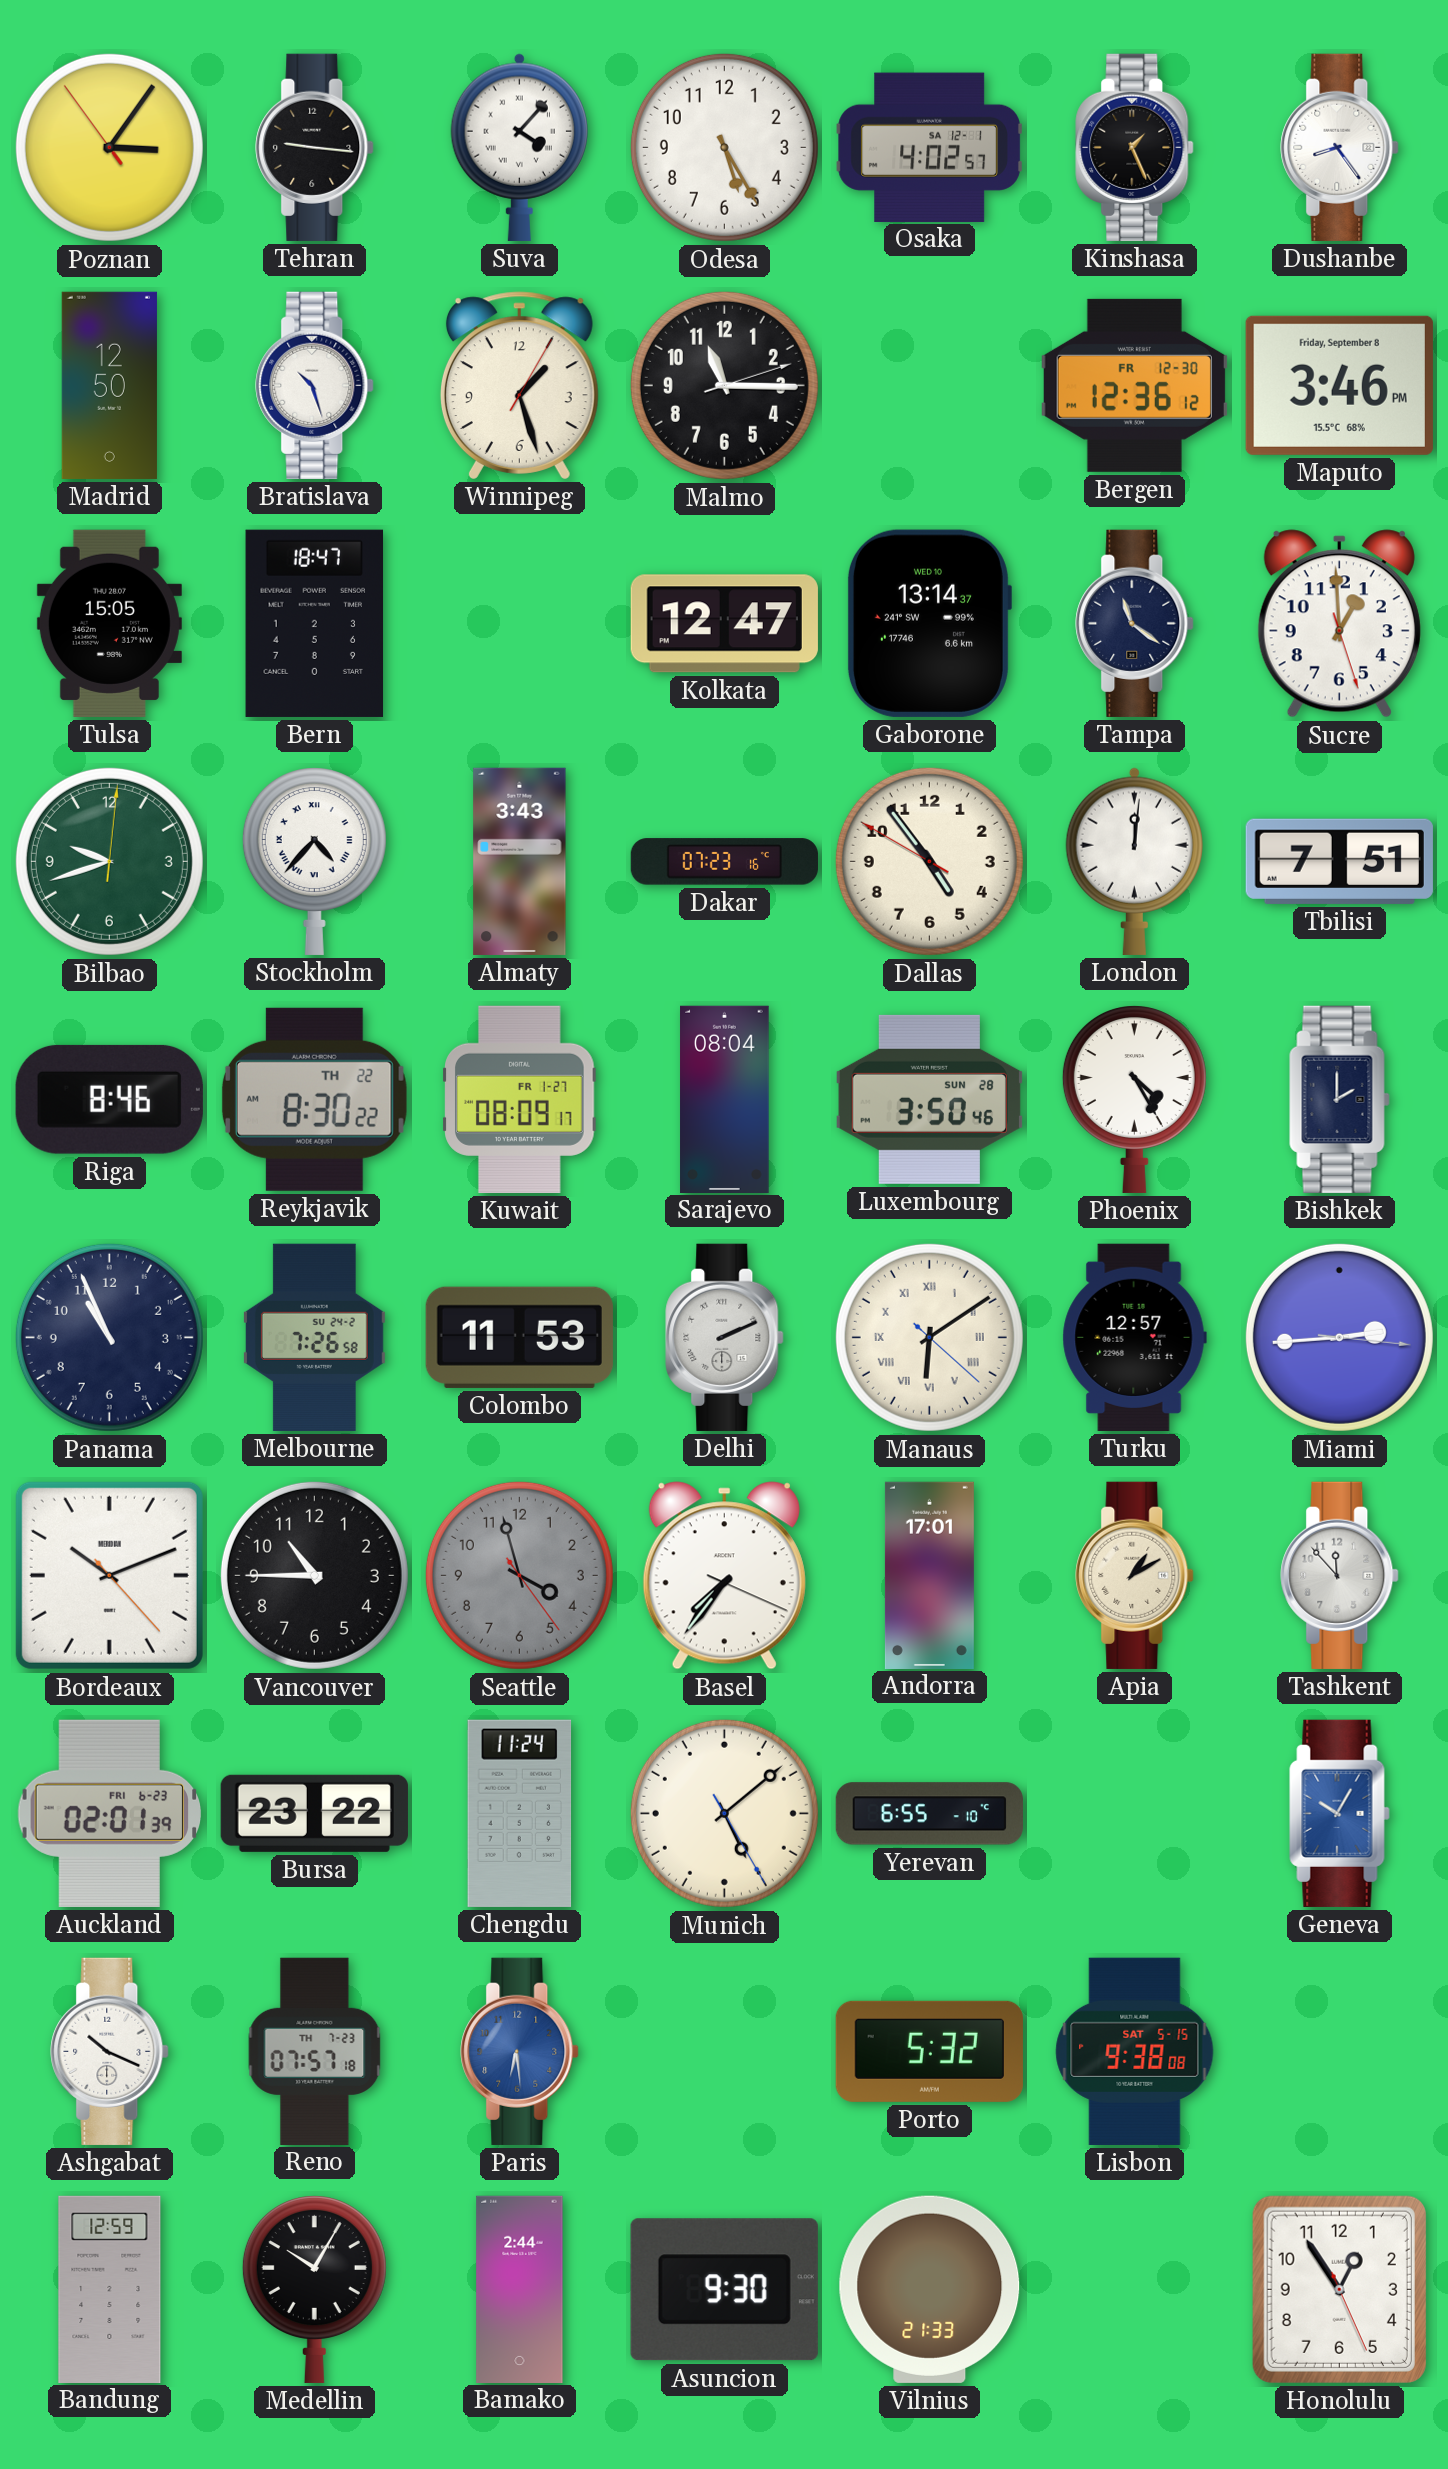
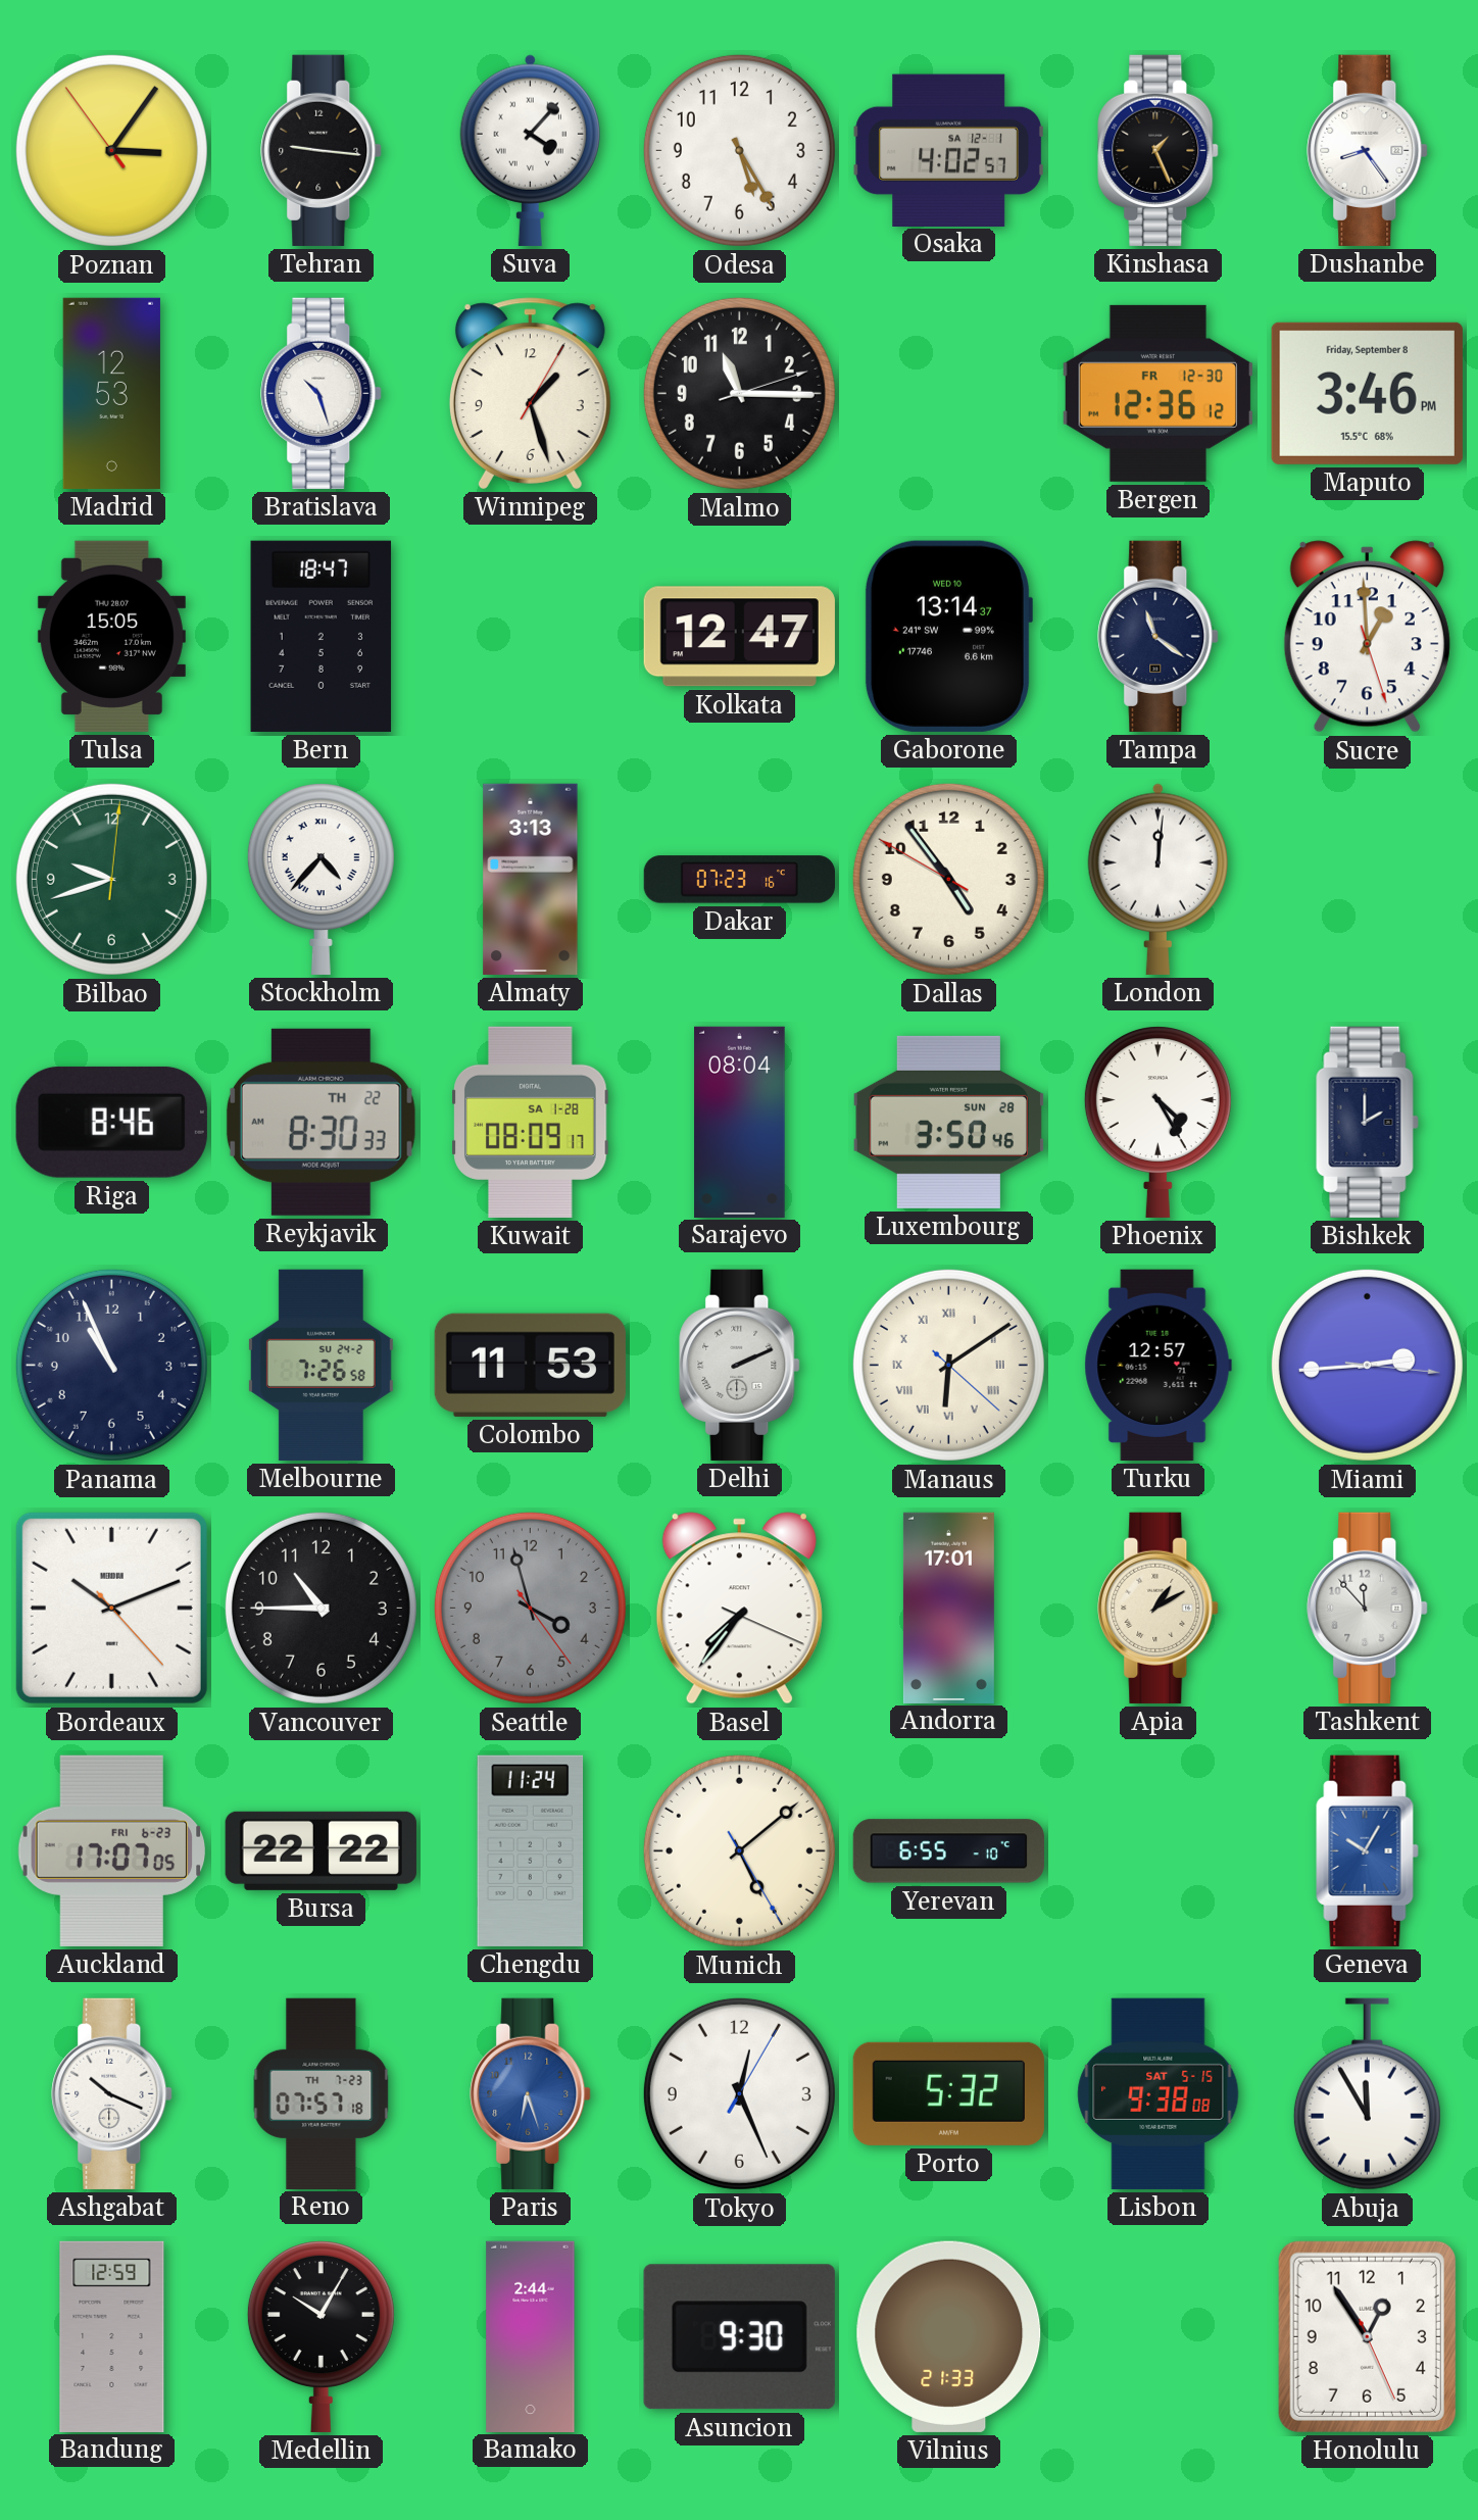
Madrid: 12:50 -> 12:53
Almaty: 3:43 -> 3:13
Tbilisi: 7:51 -> none
Reykjavik: 8:30:22 -> 8:30:33
Kuwait date: FR 1-27 -> SA 1-28
Auckland: 02:01 -> 17:07
Bursa: 23:22 -> 22:22
Paris: 6:29 -> 6:27
Tokyo: none -> 12:26
Abuja: none -> 11:55
